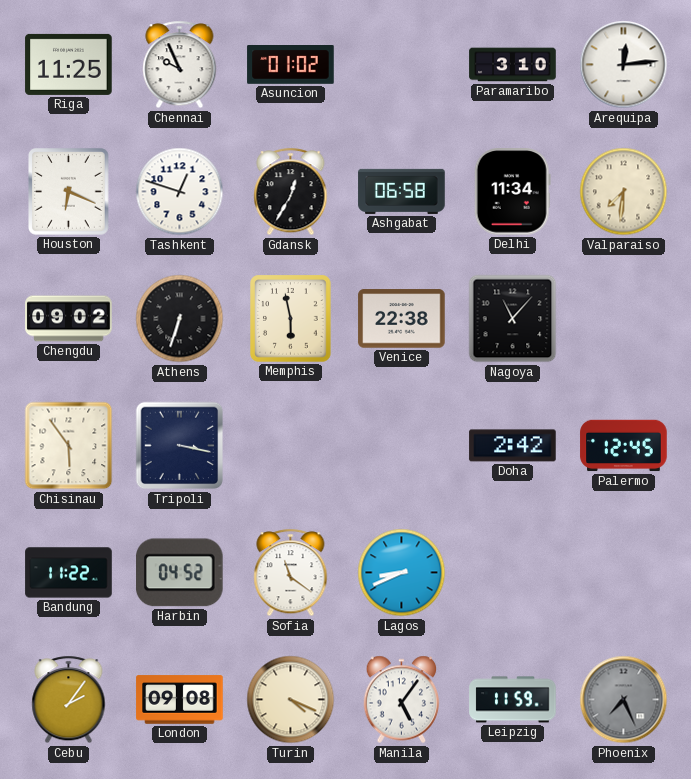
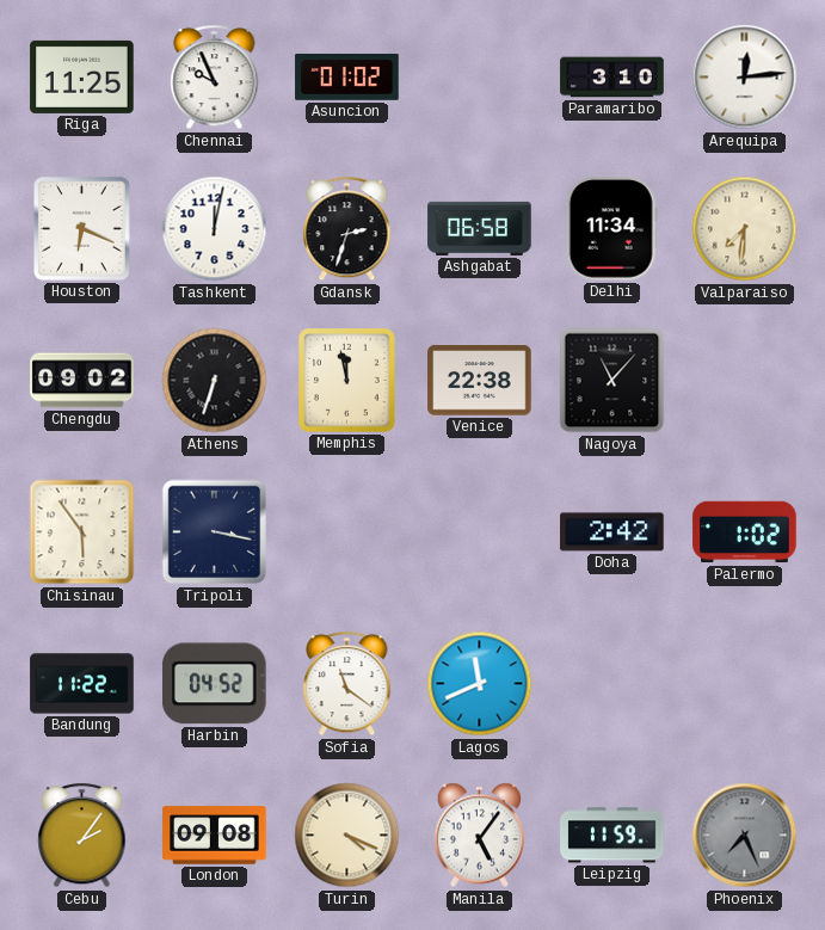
Tashkent: 12:48 -> 12:02
Gdansk: 12:35 -> 2:33
Memphis: 5:58 -> 11:58
Palermo: 12:45 -> 1:02
Lagos: 8:41 -> 11:41
